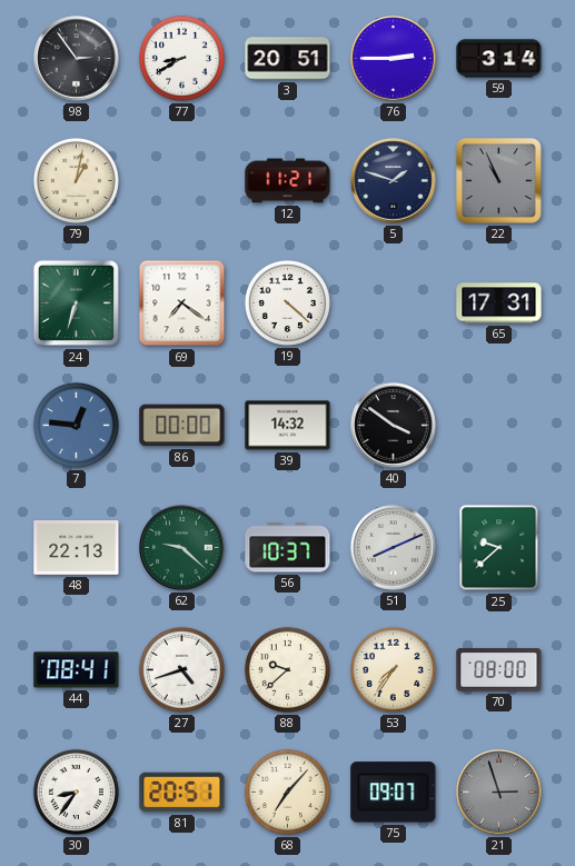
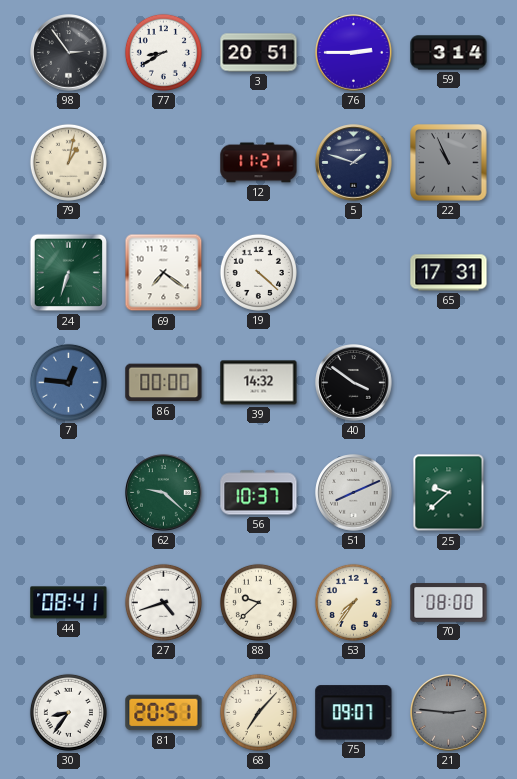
48: 22:13 -> none
21: 2:57 -> 2:46
